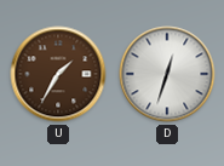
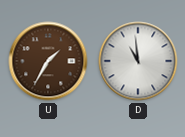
D: 12:33 -> 10:59
